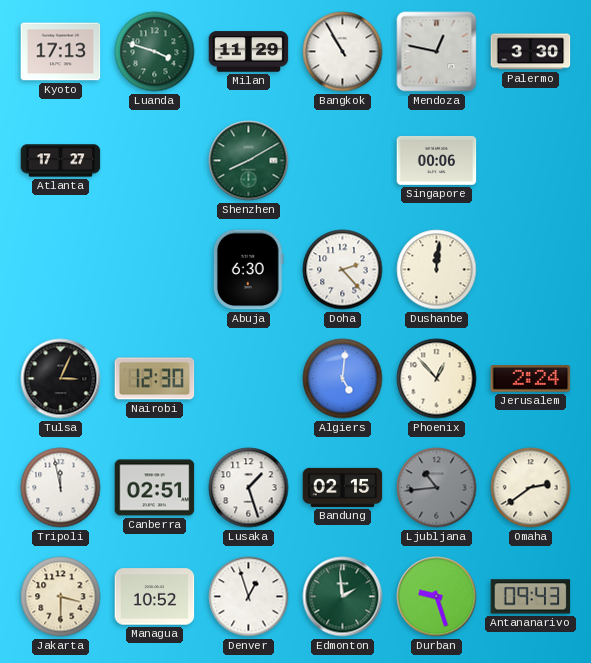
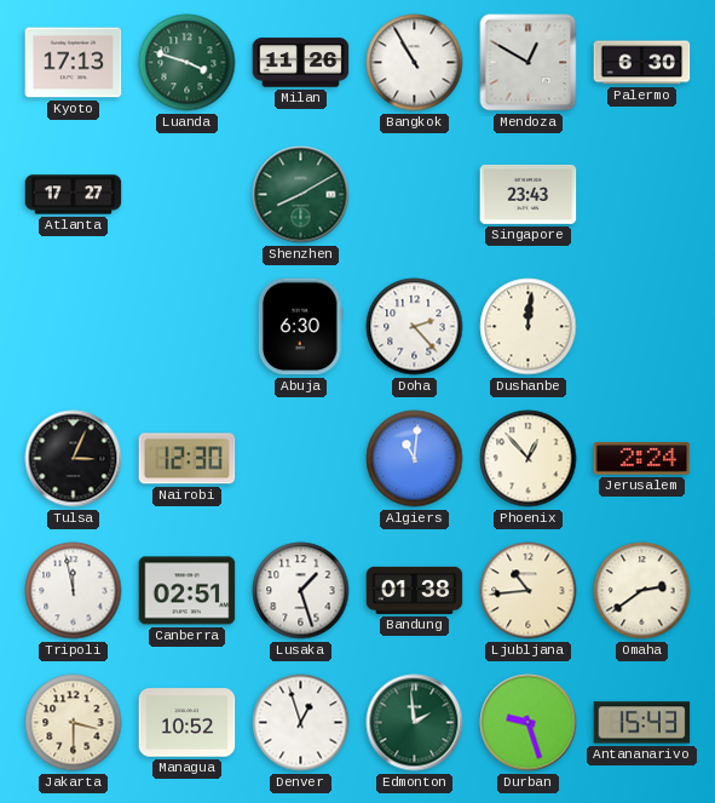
Milan: 11:29 -> 11:26
Mendoza: 12:47 -> 12:50
Palermo: 3:30 -> 6:30
Singapore: 00:06 -> 23:43
Algiers: 5:01 -> 11:01
Bandung: 02:15 -> 01:38
Ljubljana dial: grey -> cream
Antananarivo: 09:43 -> 15:43
